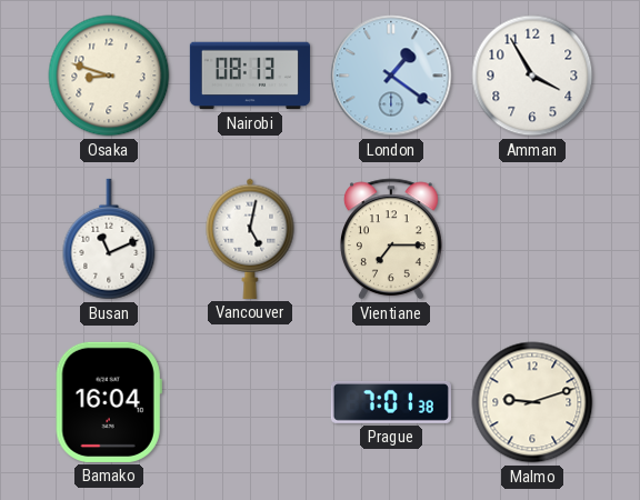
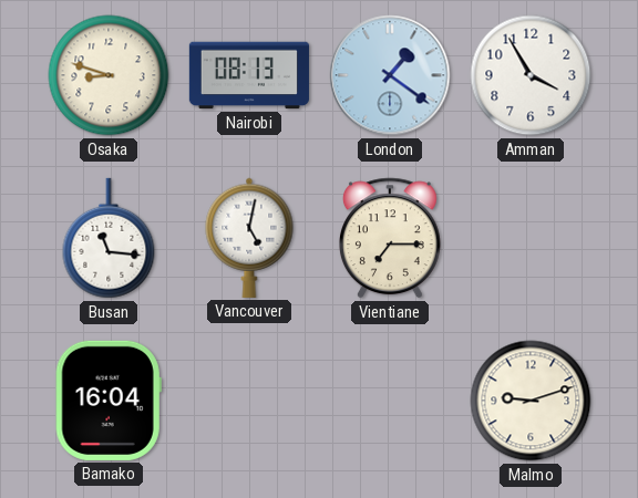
Busan: 11:11 -> 11:16
Prague: 7:01 -> none
